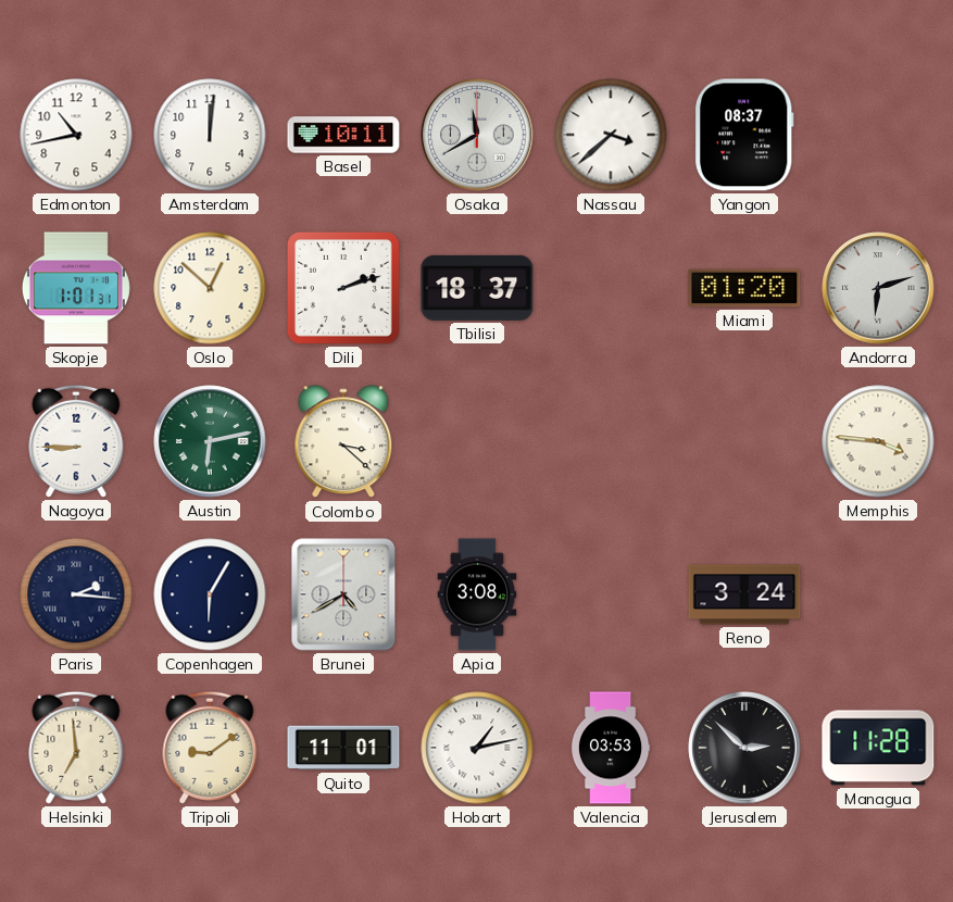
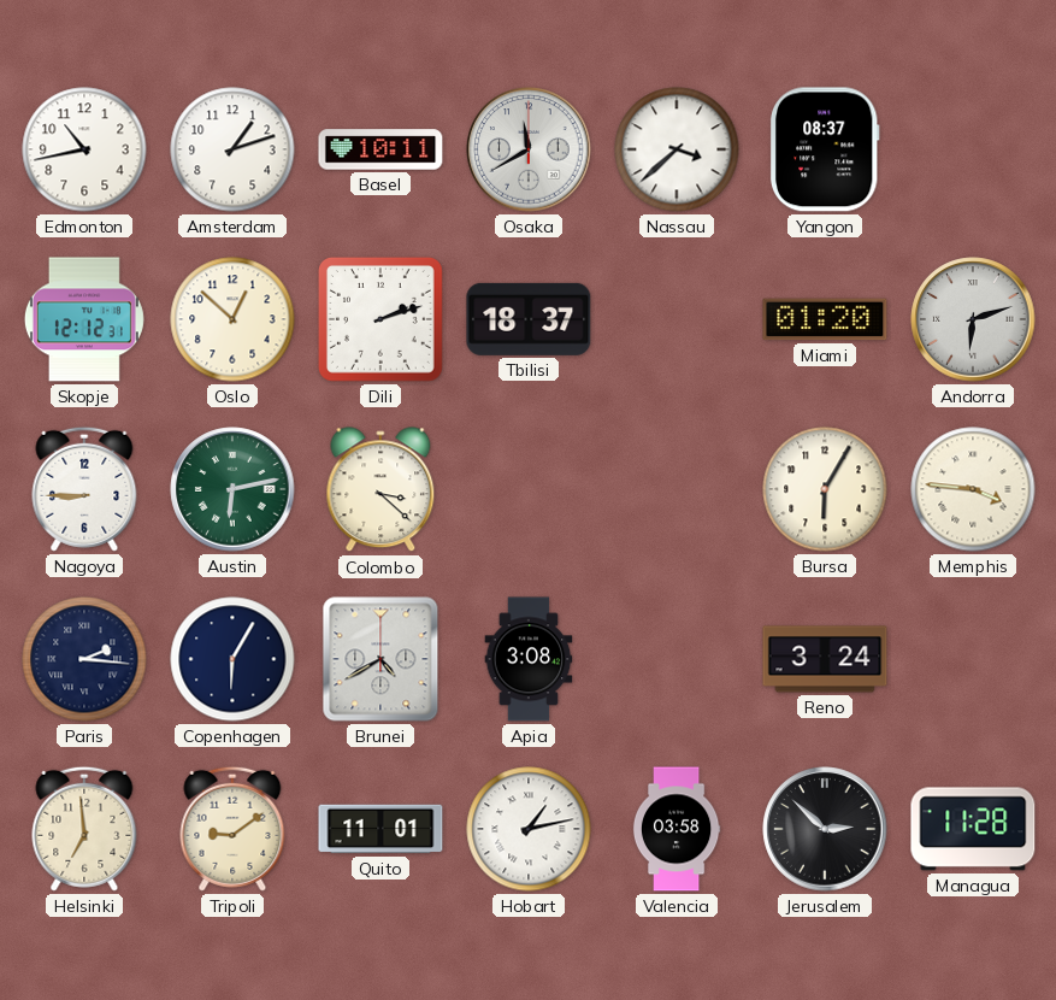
Amsterdam: 12:01 -> 1:12
Skopje: 1:01 -> 12:12
Bursa: none -> 6:05
Valencia: 03:53 -> 03:58
